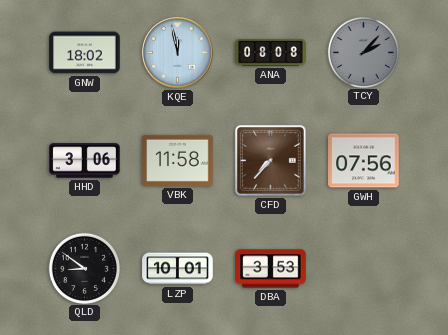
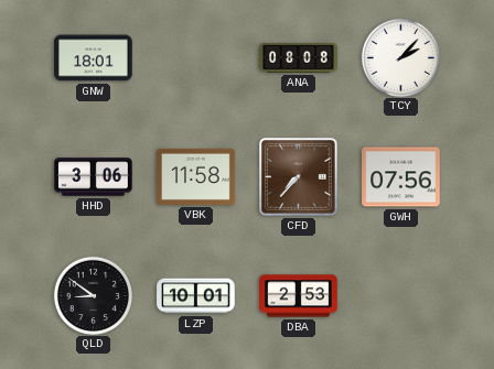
GNW: 18:02 -> 18:01
KQE: 11:58 -> none
TCY dial: grey -> white
DBA: 3:53 -> 2:53
